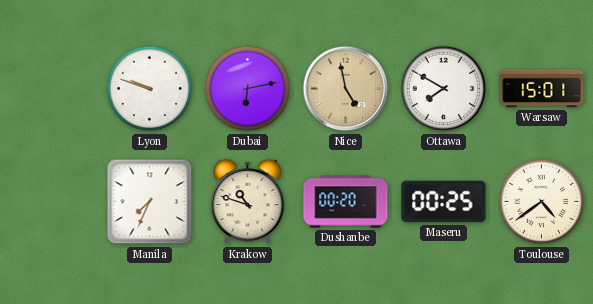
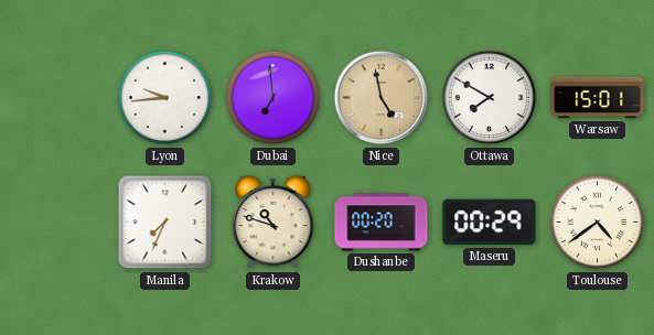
Lyon: 9:48 -> 9:44
Dubai: 6:13 -> 6:59
Maseru: 00:25 -> 00:29
